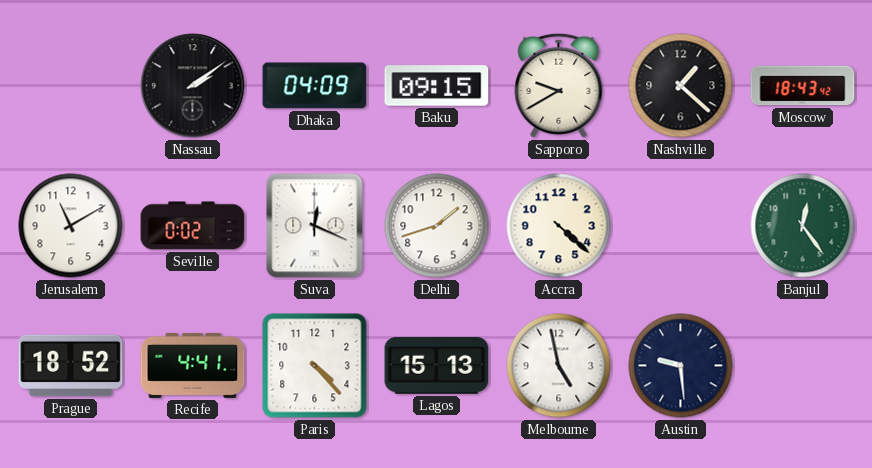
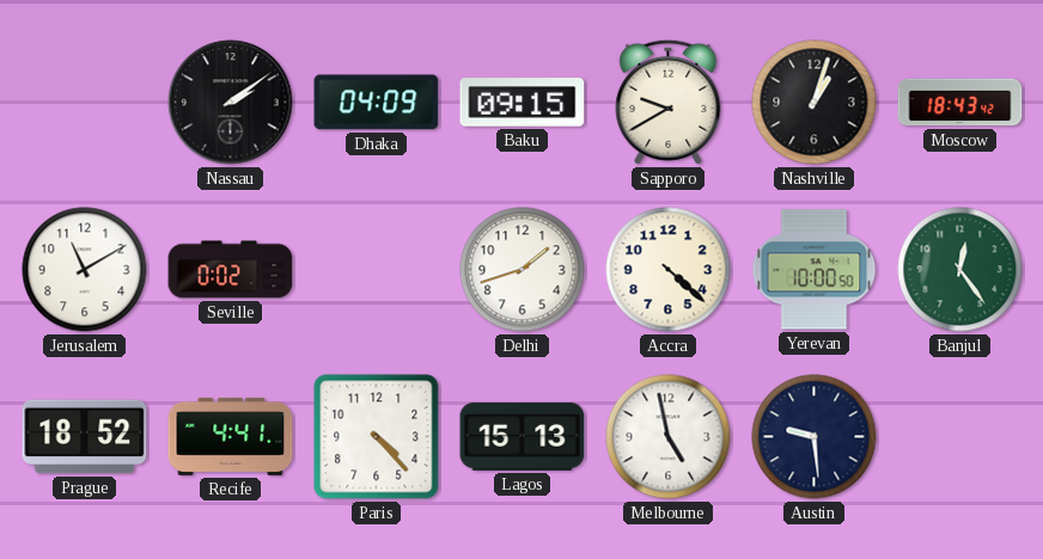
Nashville: 1:22 -> 1:03
Suva: 12:19 -> none
Yerevan: none -> 10:00
